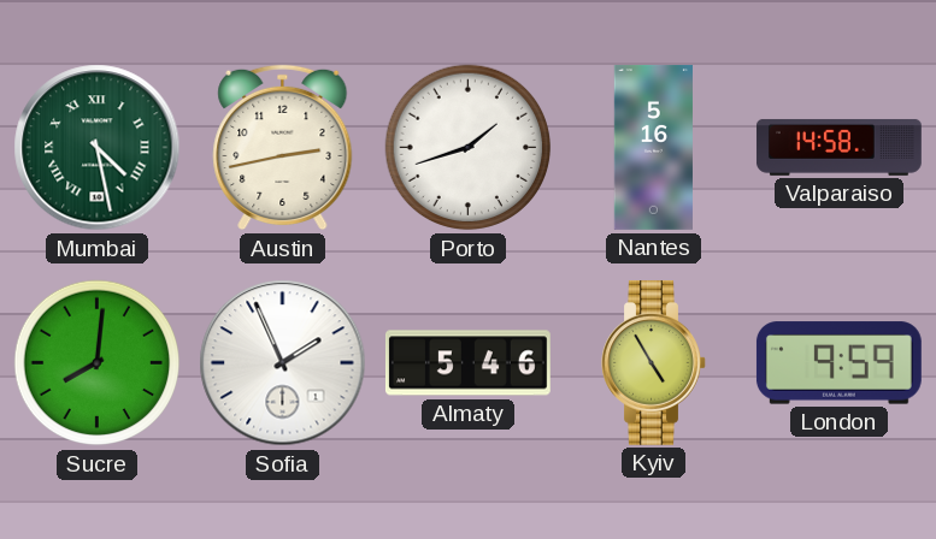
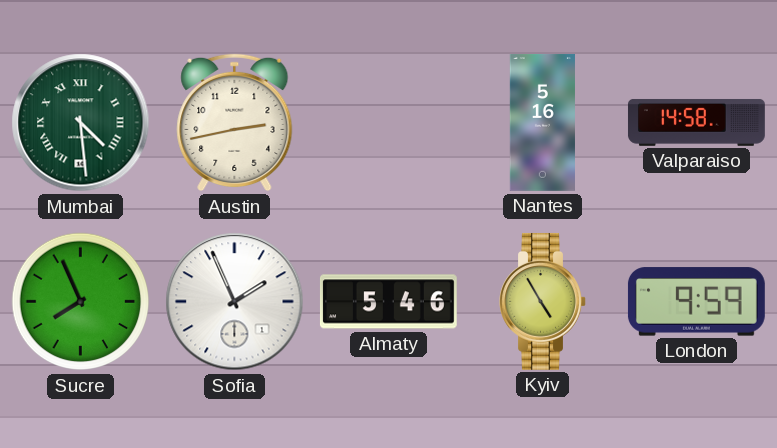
Mumbai: 4:28 -> 4:29
Porto: 1:42 -> none
Sucre: 8:01 -> 7:56
